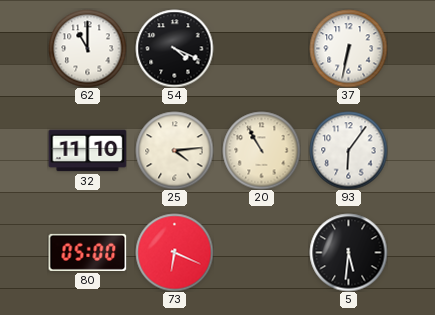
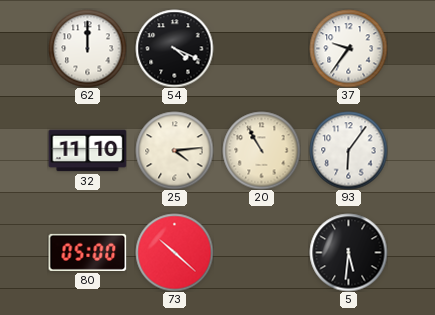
62: 11:00 -> 12:00
37: 6:32 -> 9:36
73: 6:19 -> 10:22
